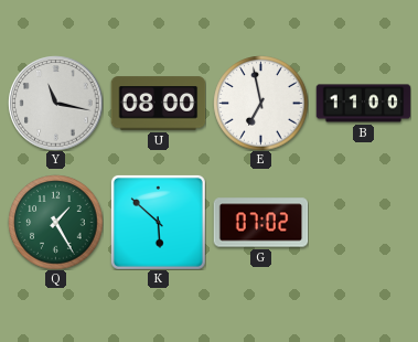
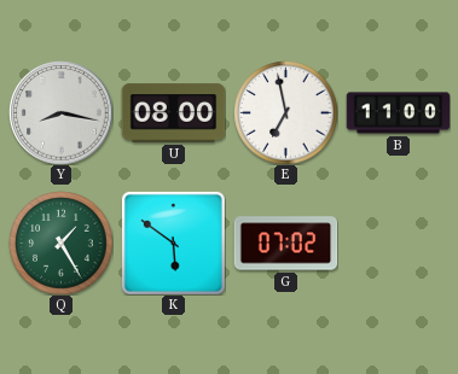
Y: 11:17 -> 8:17
K: 5:52 -> 5:51
